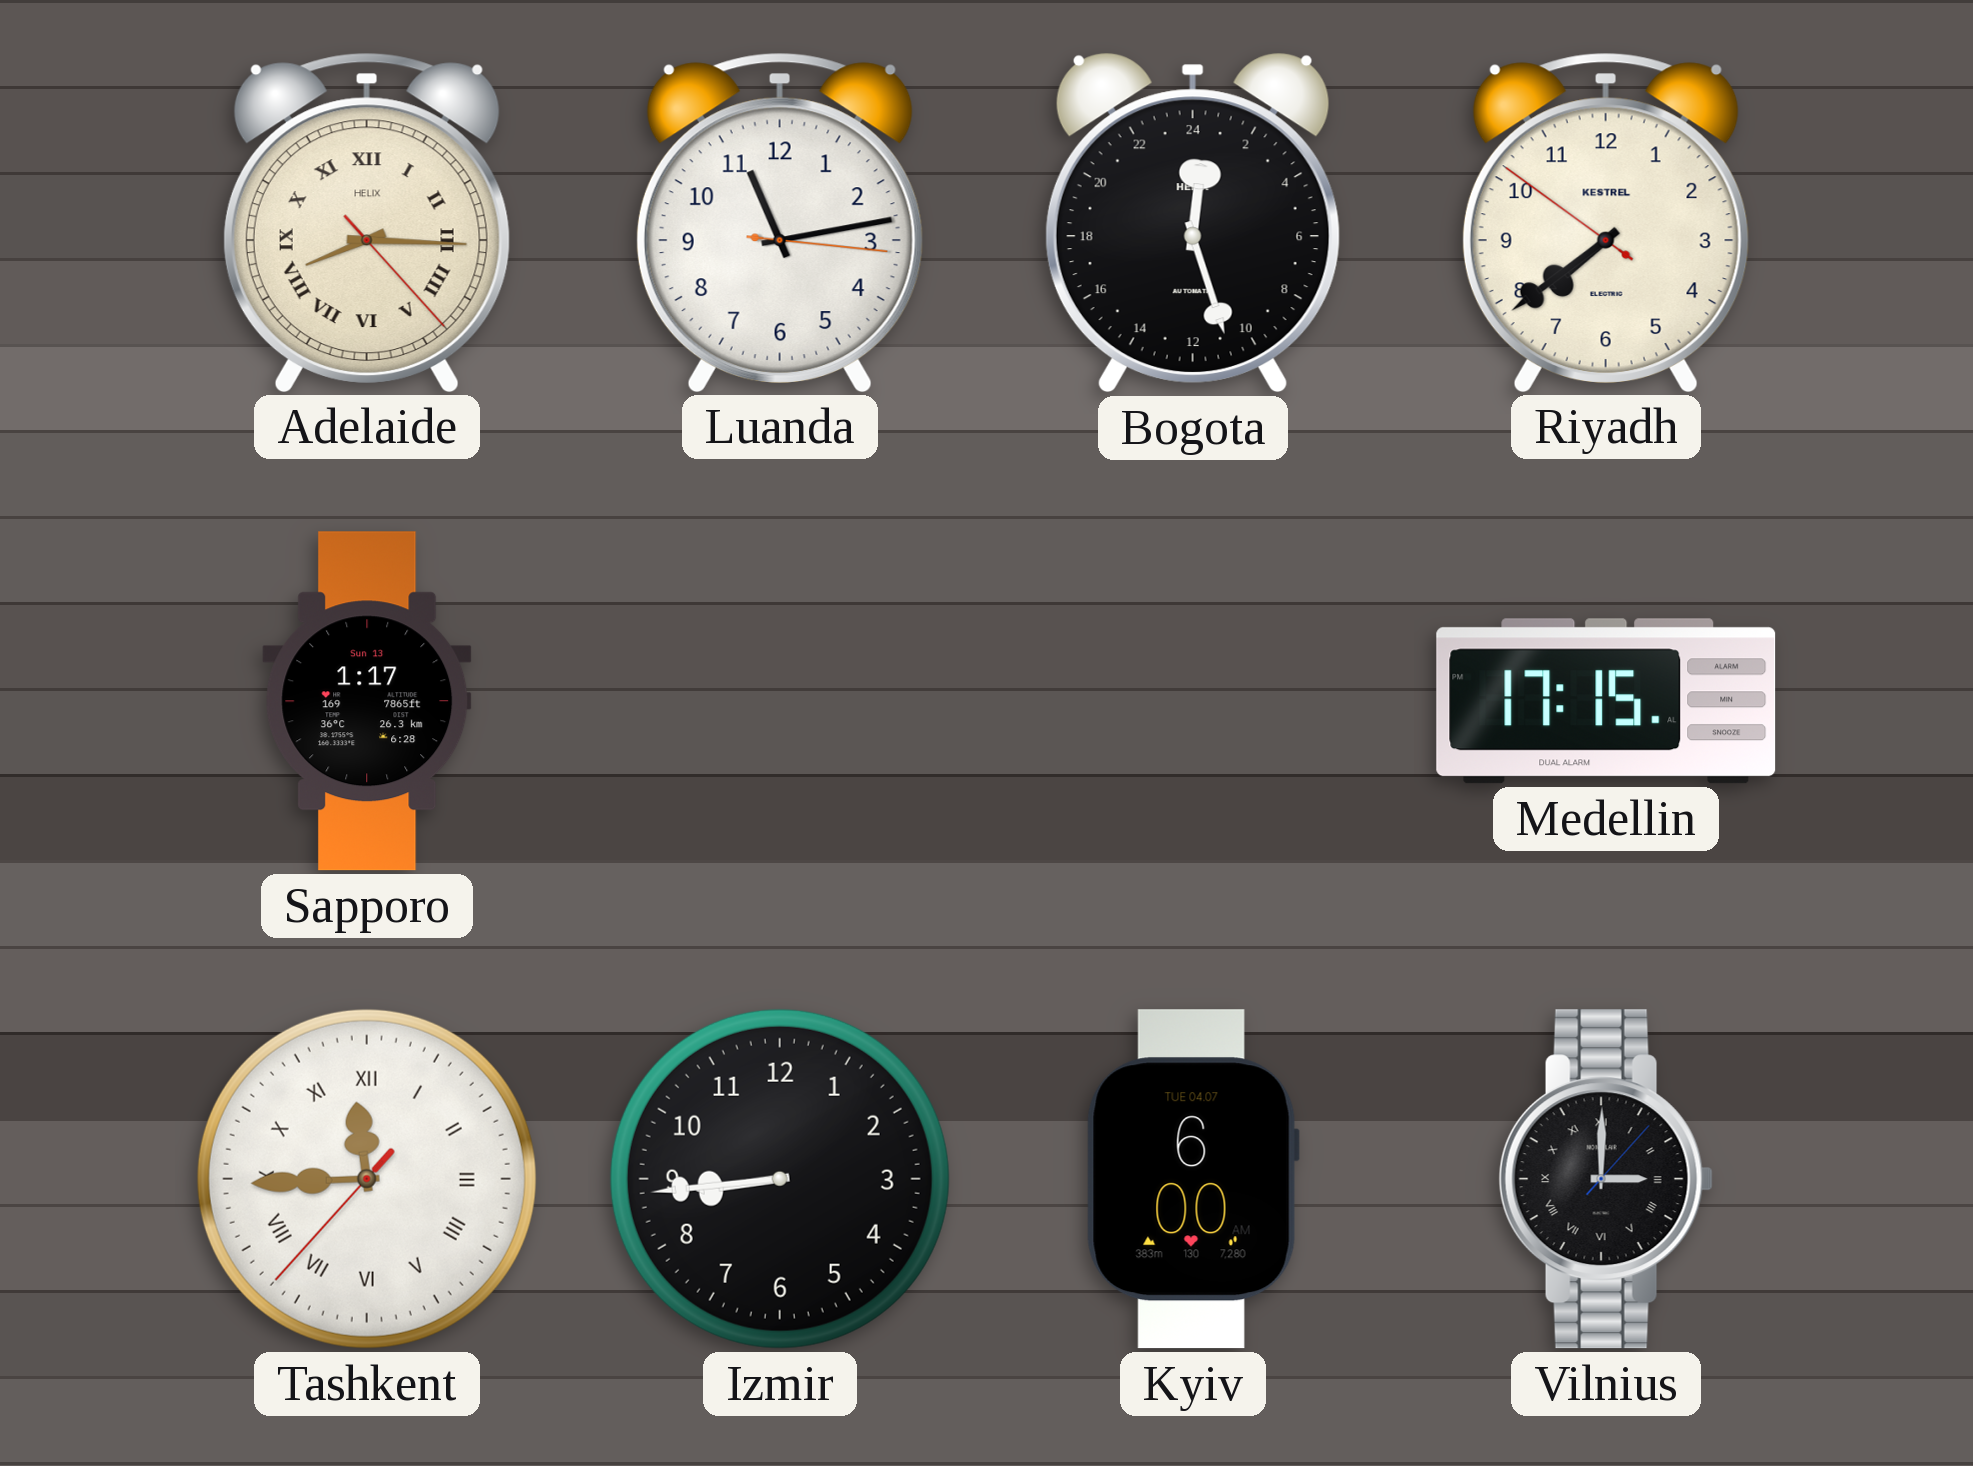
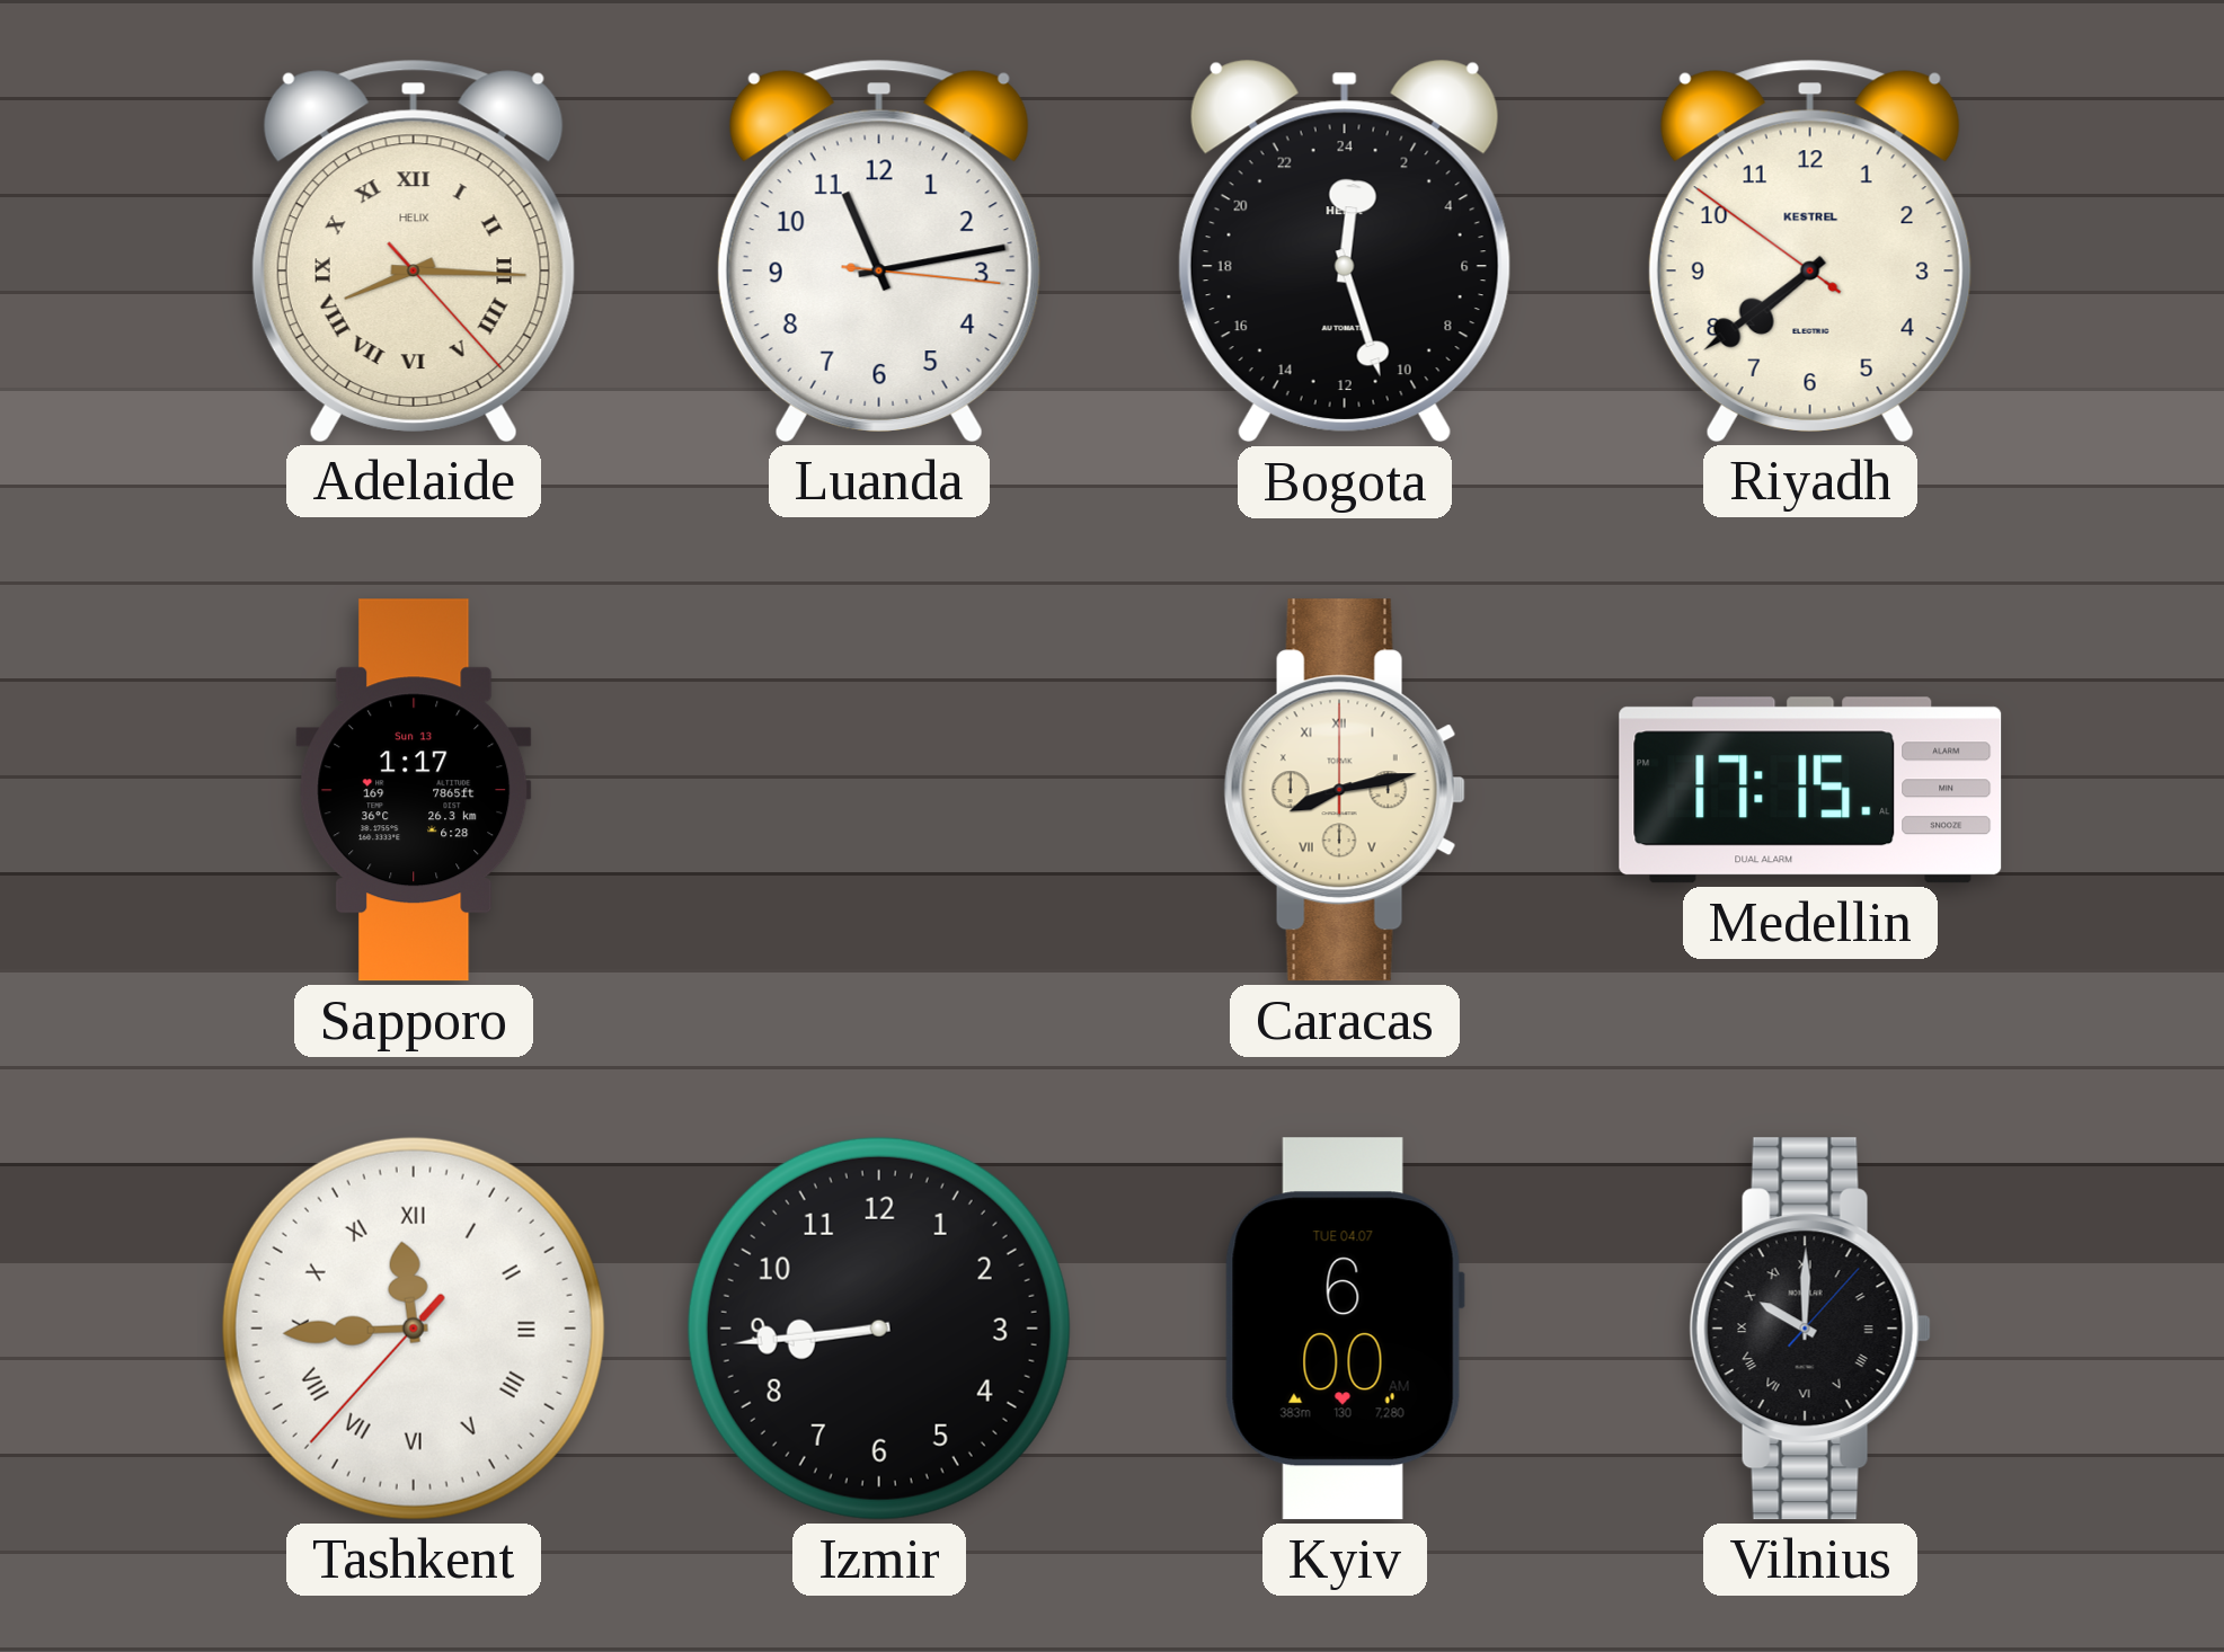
Caracas: none -> 8:13
Vilnius: 3:00 -> 10:00
